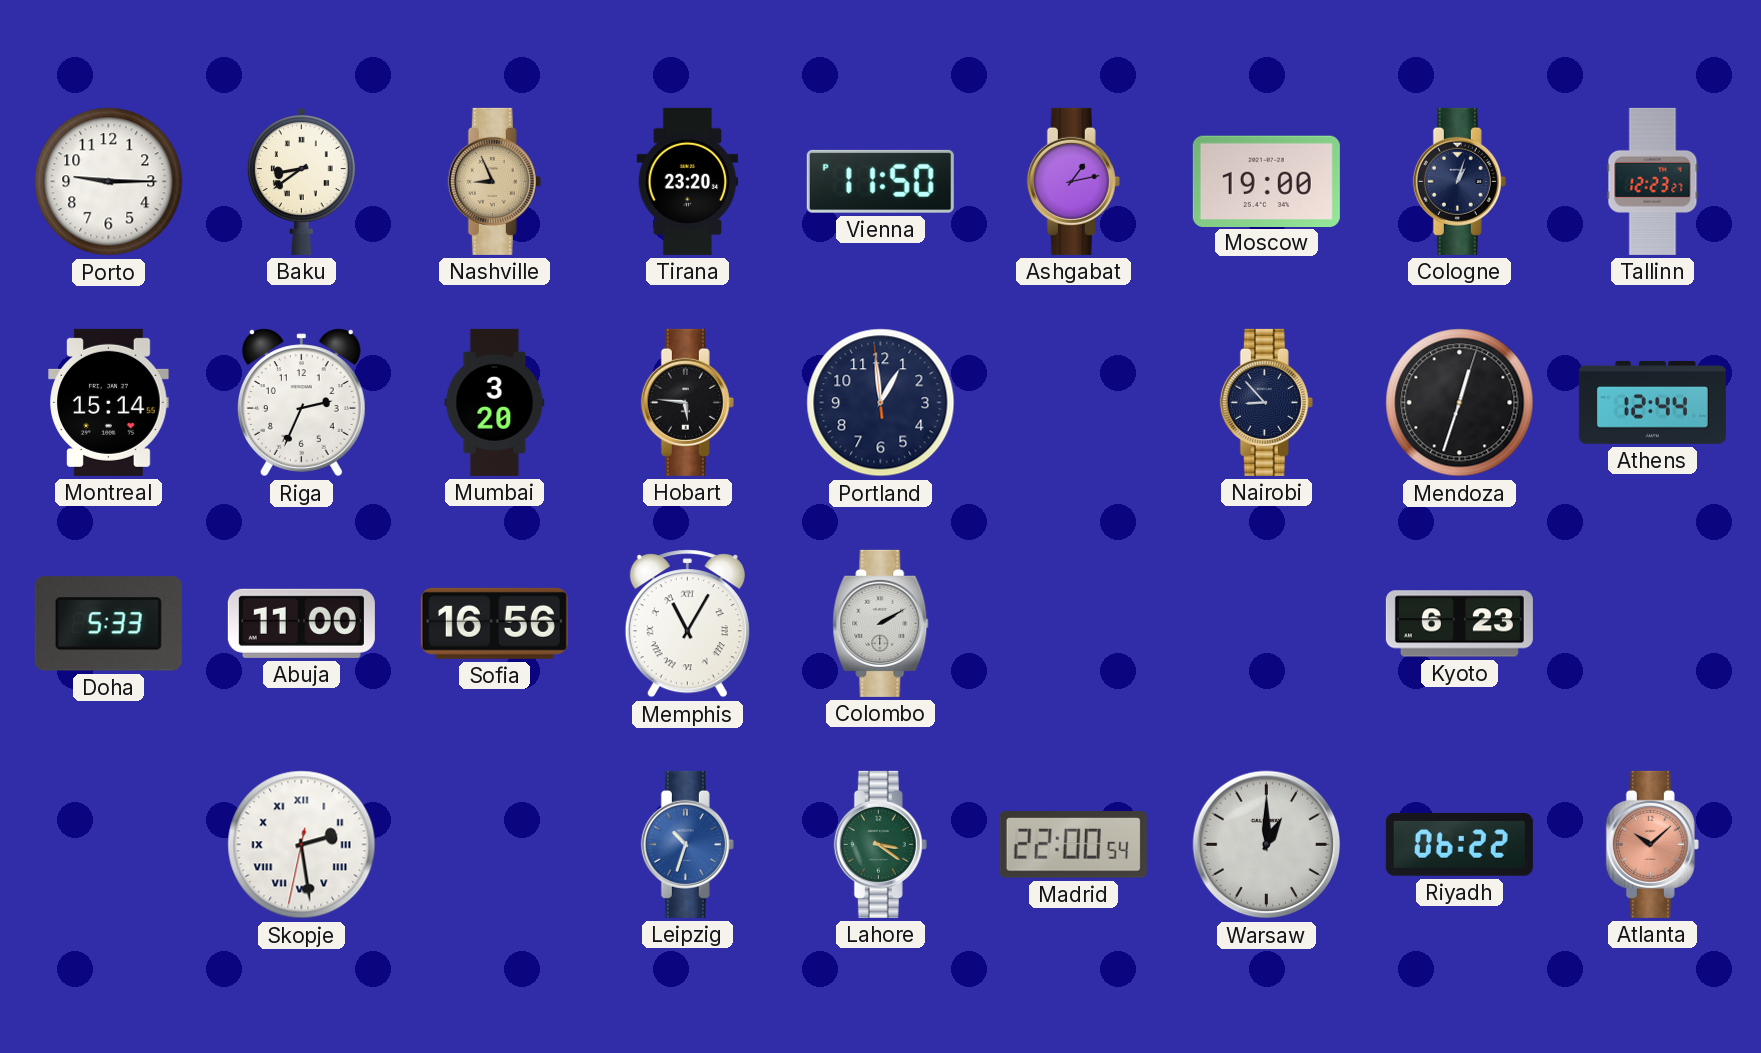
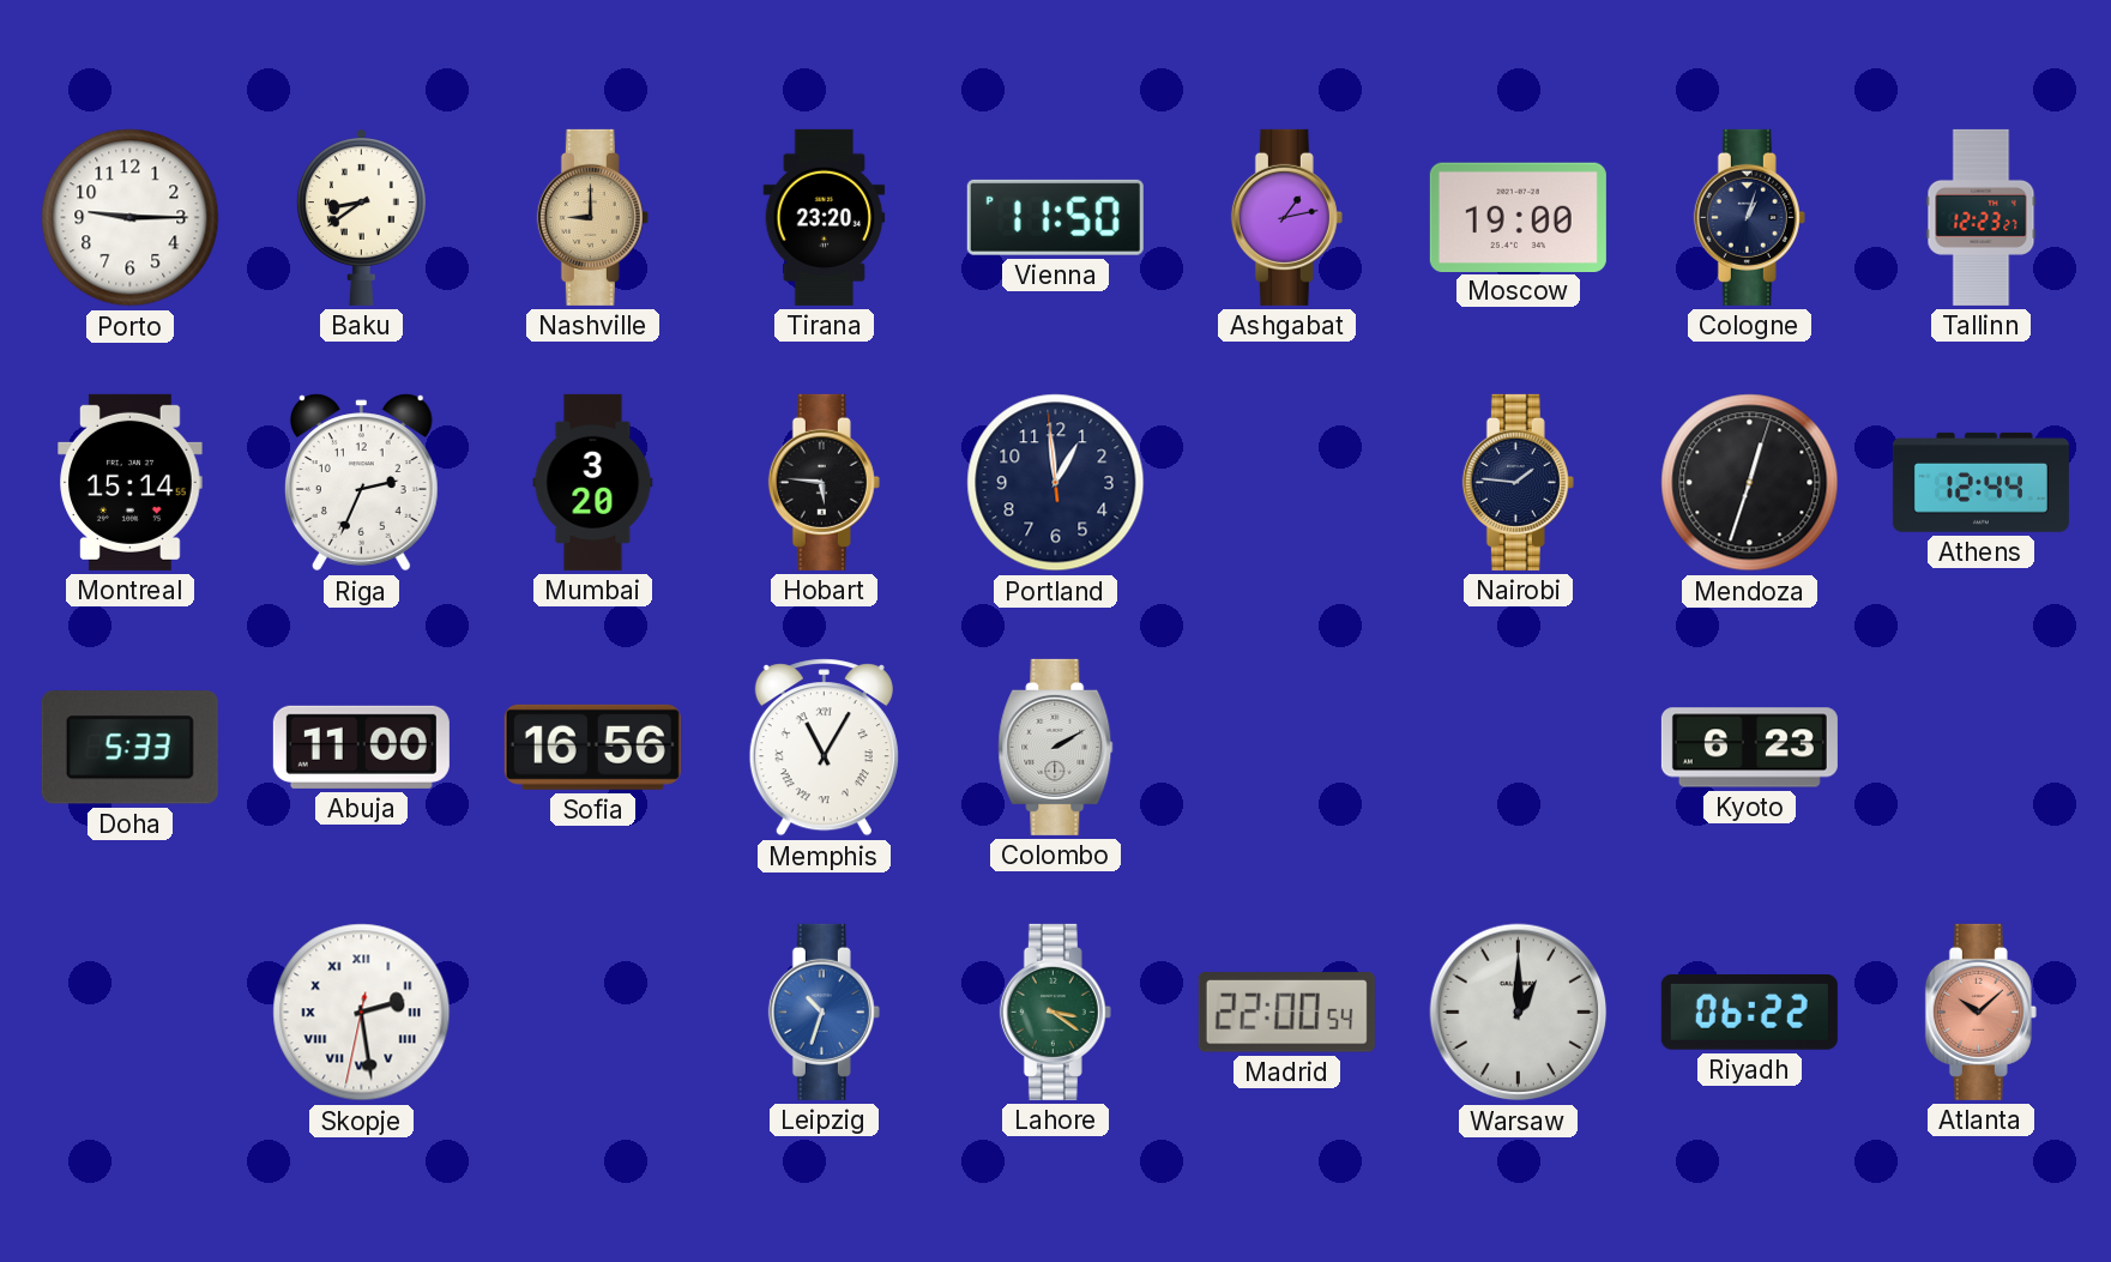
Nashville: 8:56 -> 9:00
Nairobi: 8:53 -> 1:46
